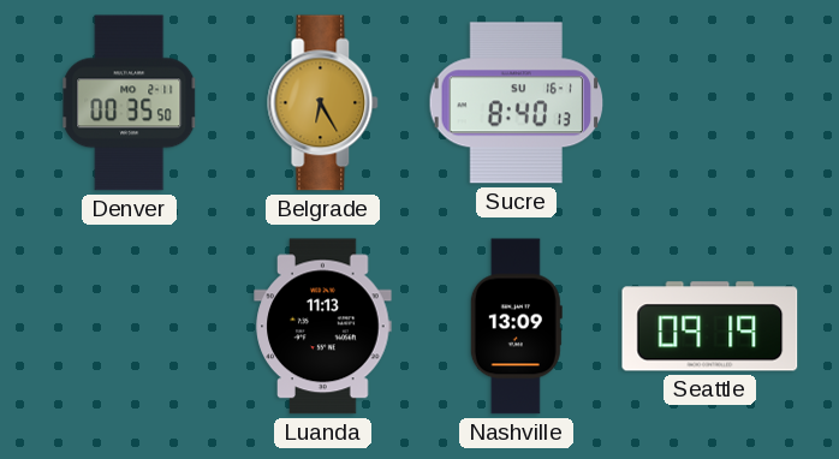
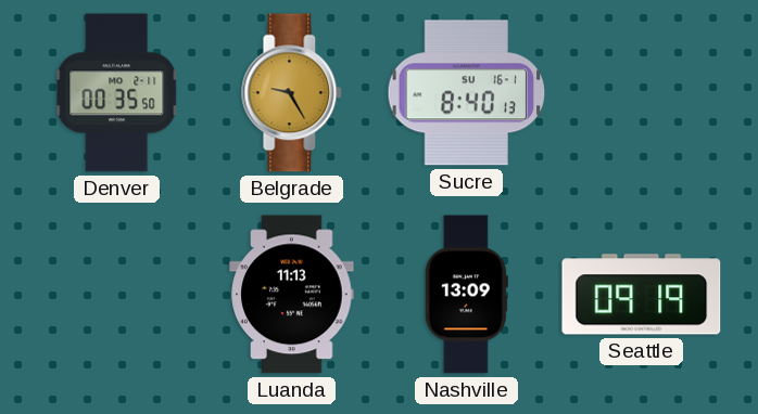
Belgrade: 6:25 -> 9:25
